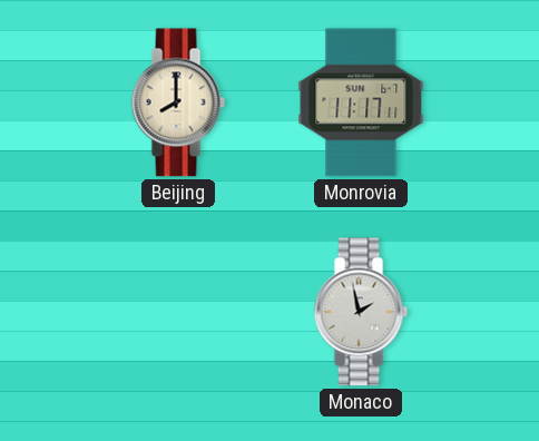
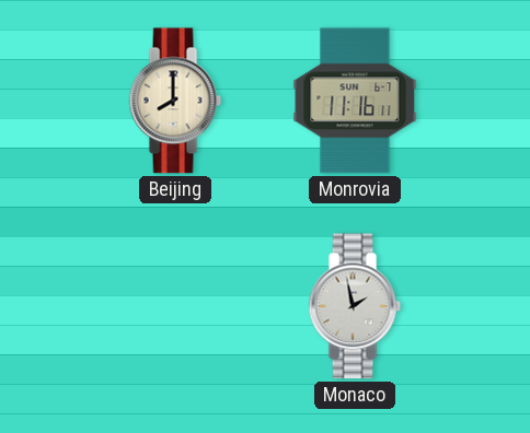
Monrovia: 11:17 -> 11:16
